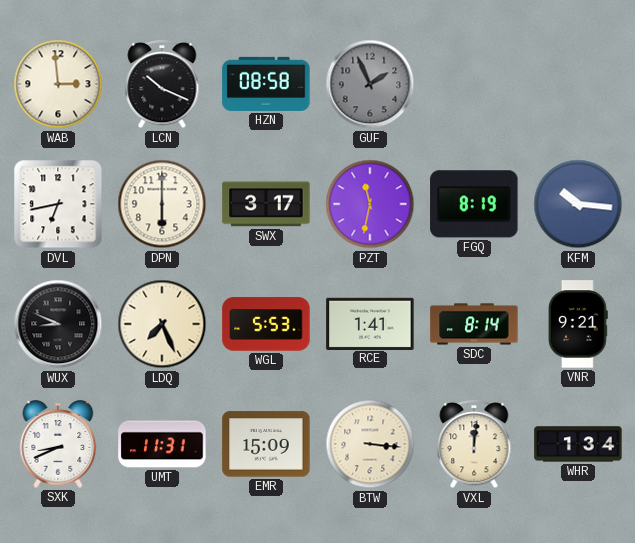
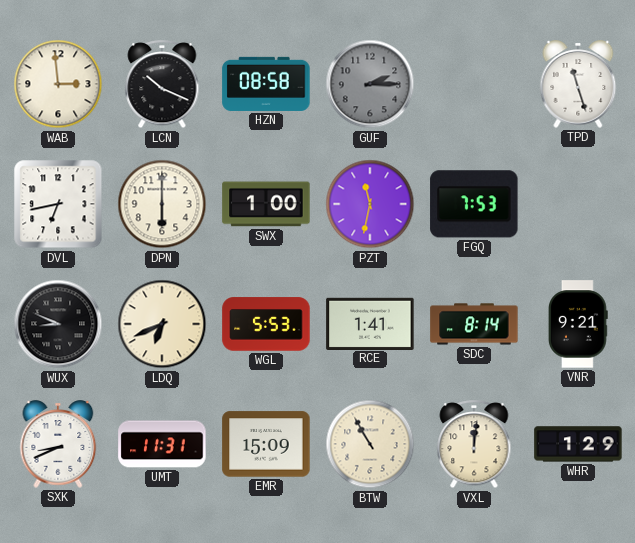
GUF: 1:56 -> 2:15
TPD: none -> 11:27
SWX: 3:17 -> 1:00
FGQ: 8:19 -> 7:53
KFM: 10:16 -> none
LDQ: 7:26 -> 6:41
BTW: 3:16 -> 10:55
WHR: 1:34 -> 1:29
